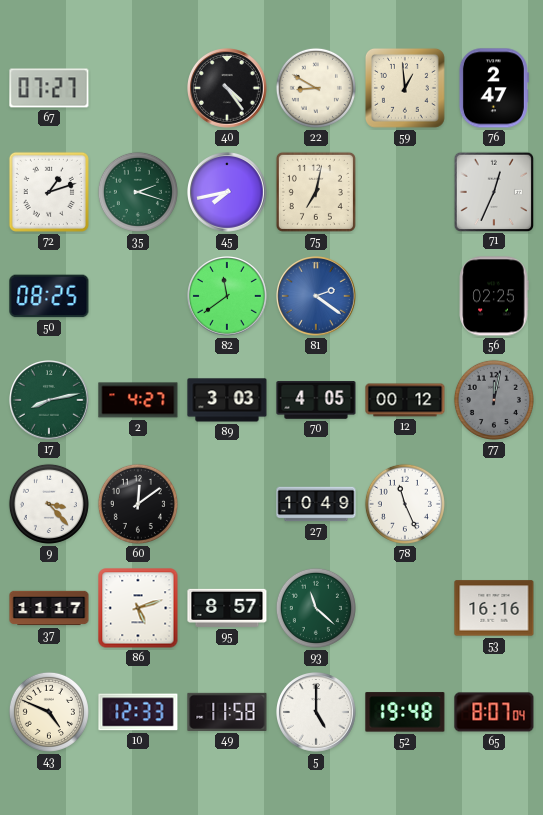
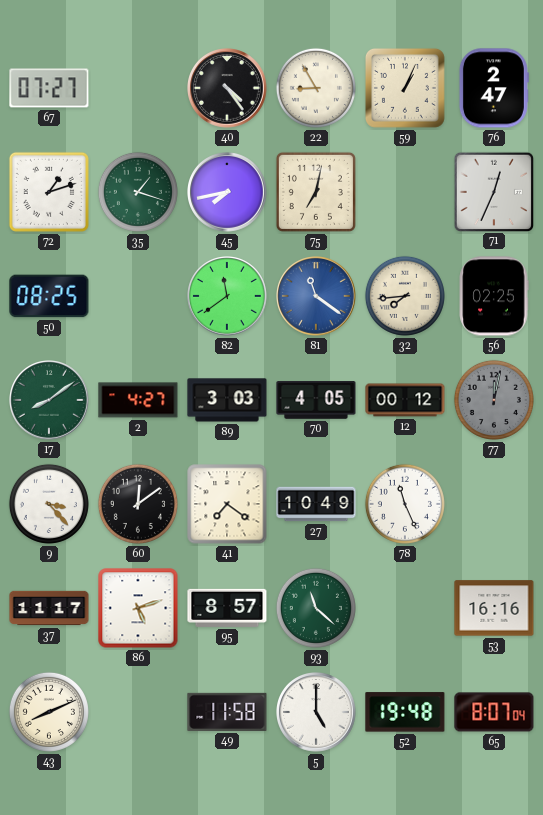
22: 8:50 -> 8:55
59: 12:59 -> 1:04
35: 2:18 -> 1:18
81: 2:21 -> 11:21
32: none -> 7:44
17: 8:13 -> 8:09
41: none -> 7:21
43: 4:49 -> 8:11
10: 12:33 -> none
